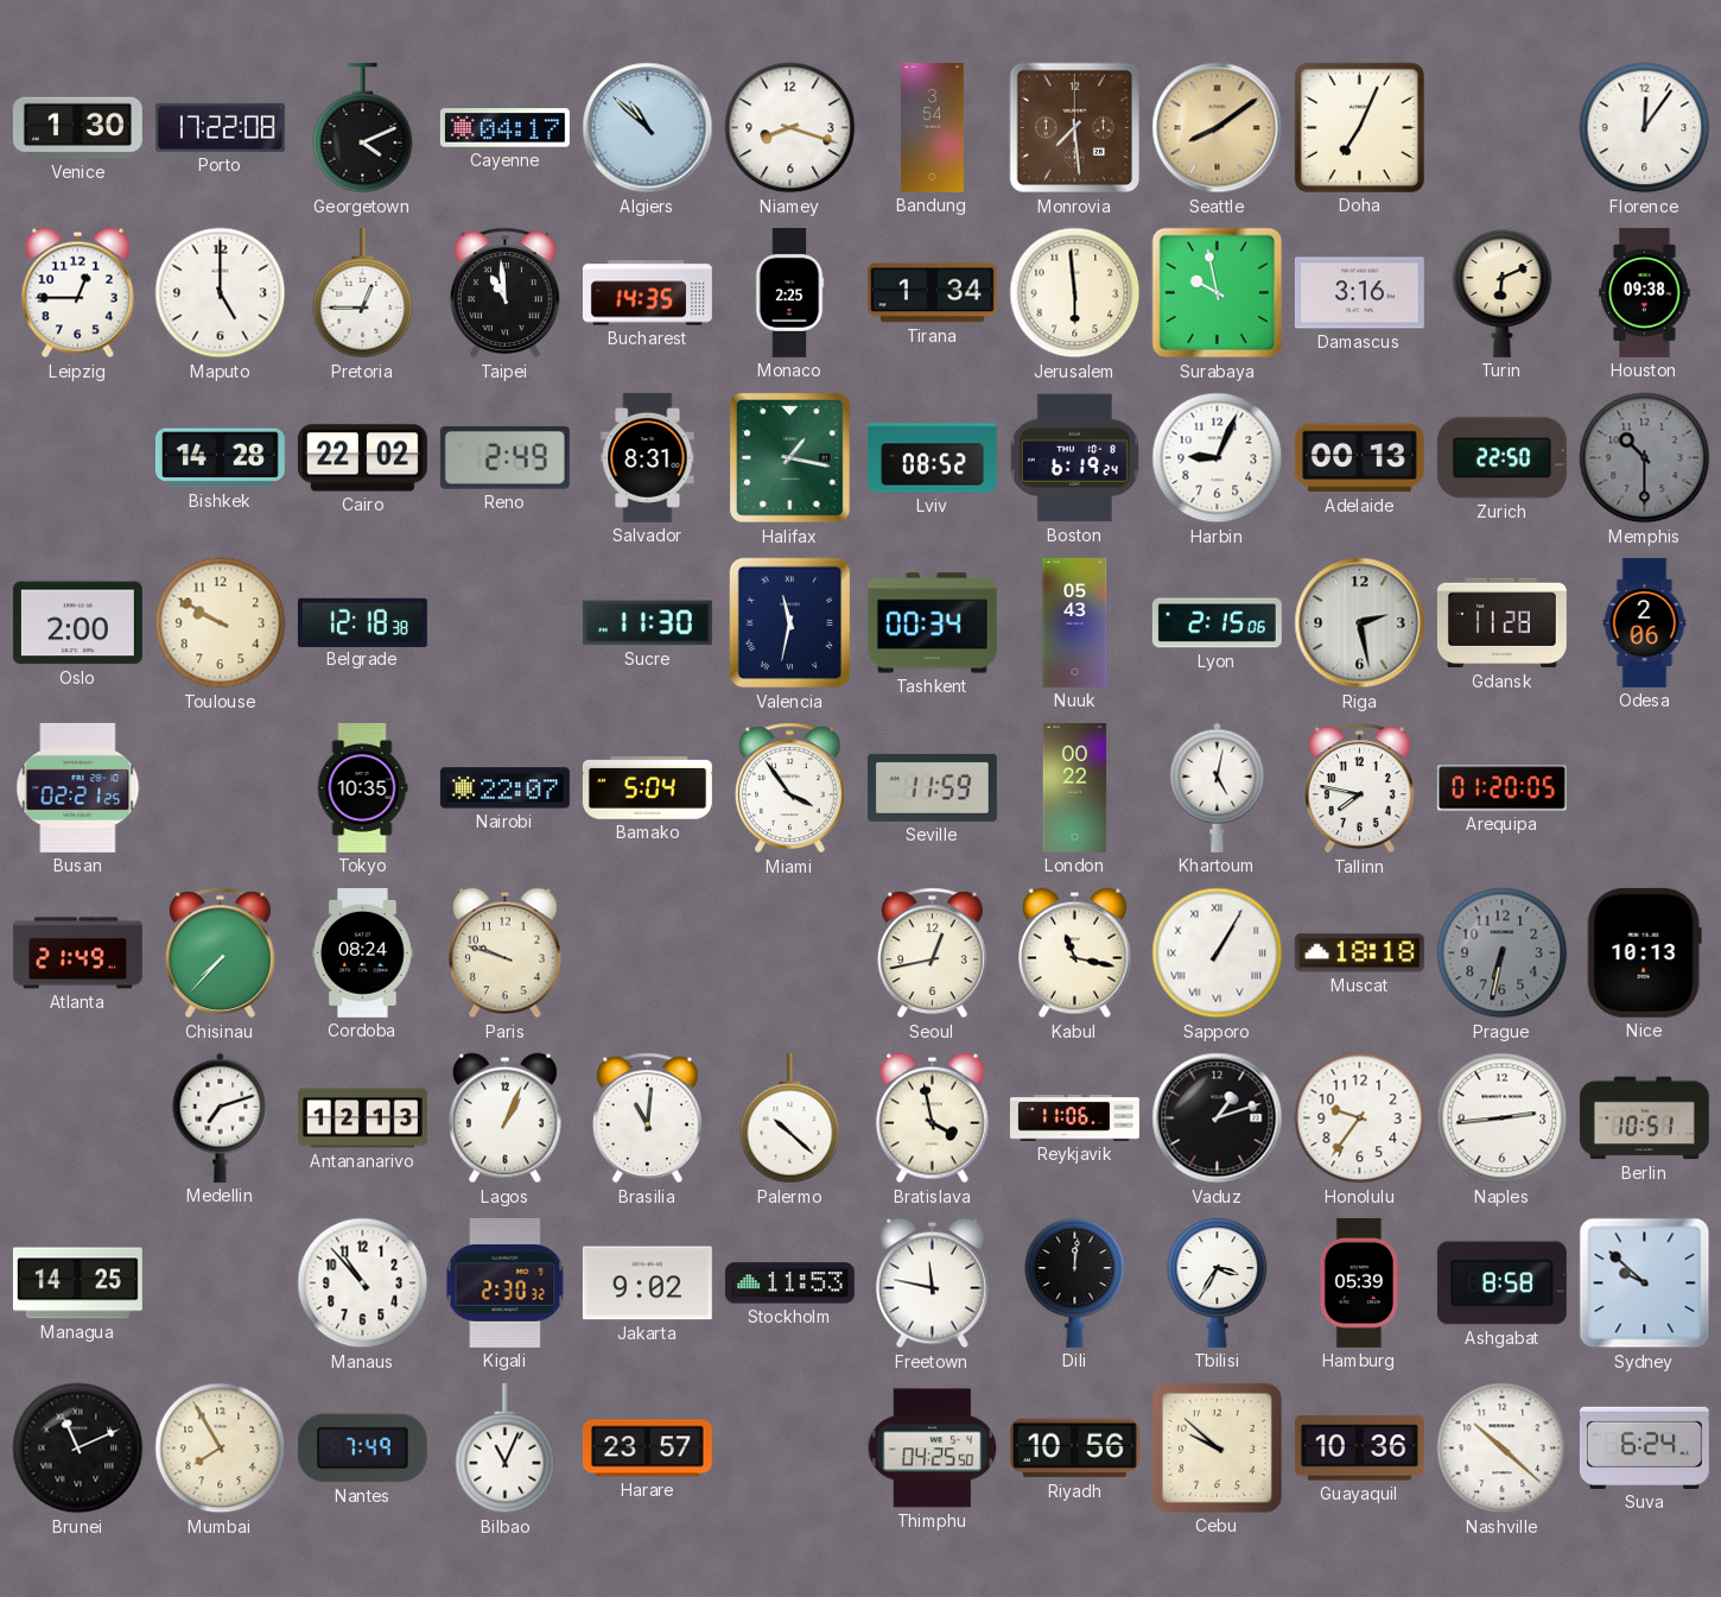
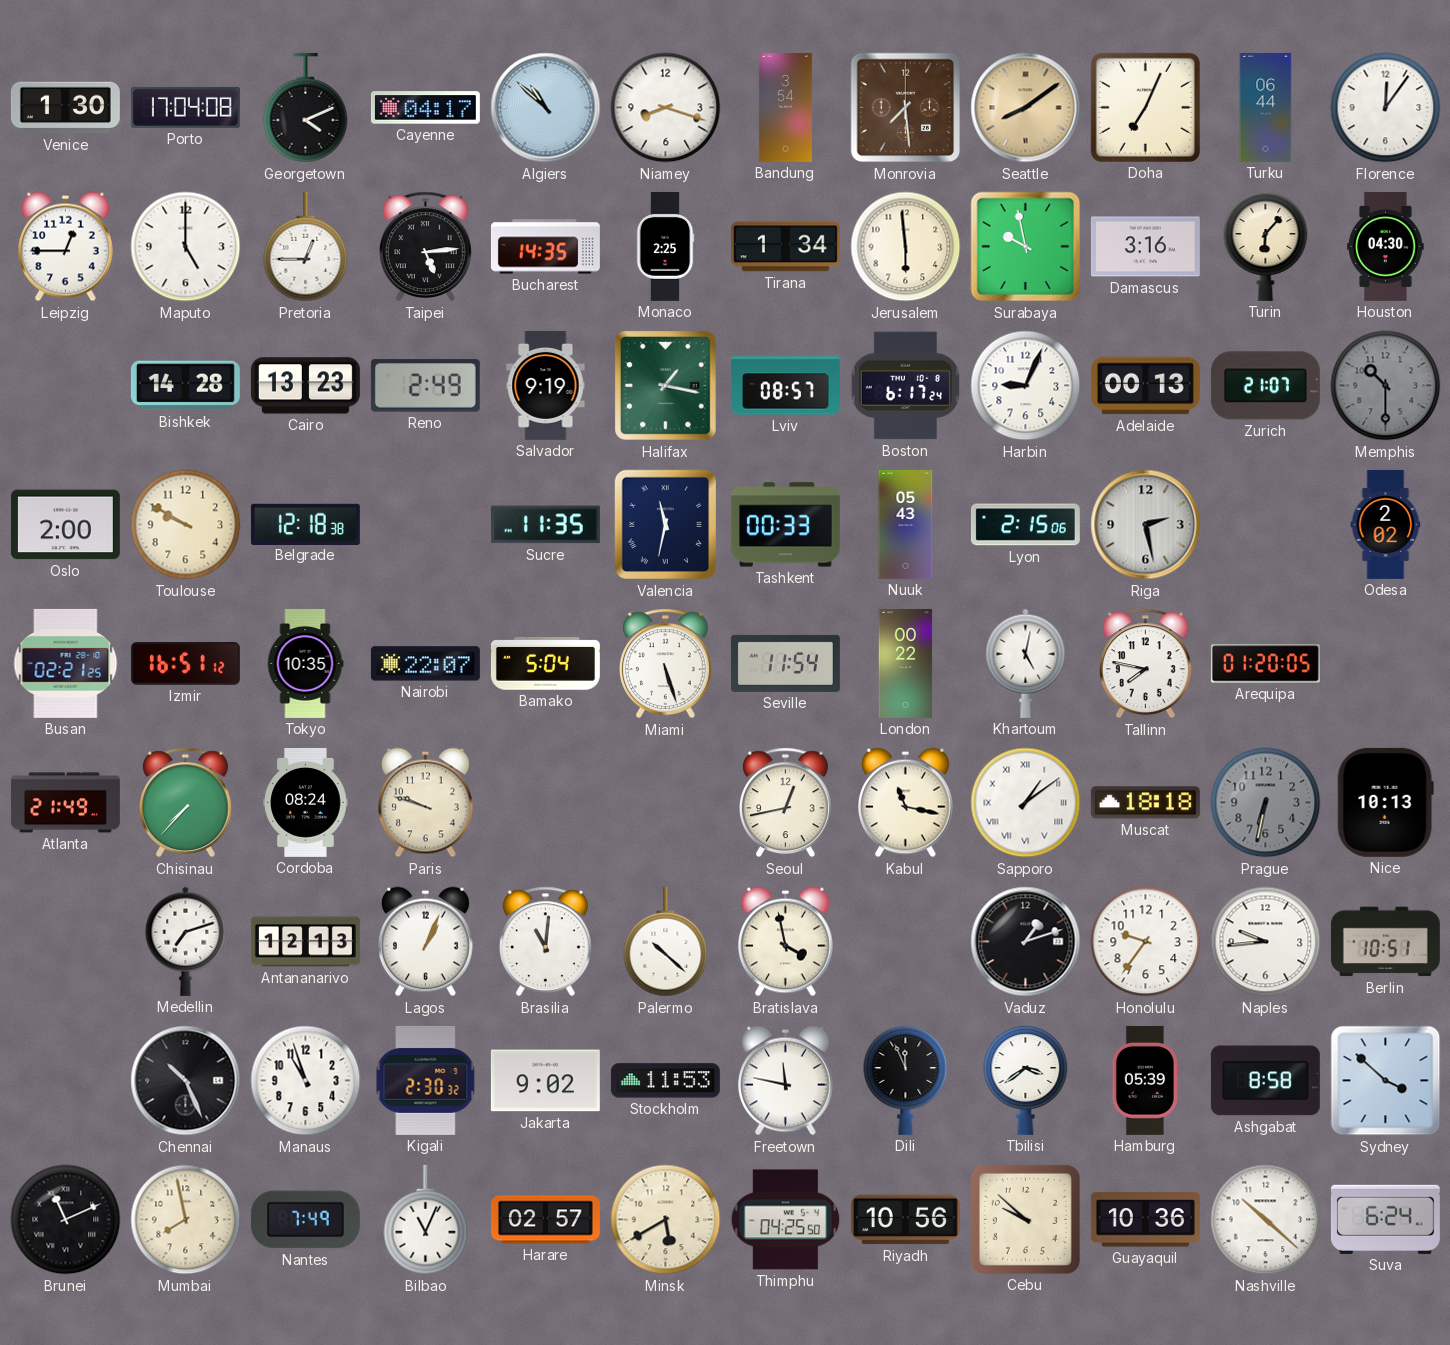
Porto: 17:22 -> 17:04
Turku: none -> 06:44
Taipei: 10:59 -> 5:14
Turin: 6:11 -> 6:07
Houston: 09:38 -> 04:30
Cairo: 22:02 -> 13:23
Salvador: 8:31 -> 9:19
Lviv: 08:52 -> 08:57
Boston: 6:19 -> 6:17
Zurich: 22:50 -> 21:07
Sucre: 11:30 -> 11:35
Tashkent: 00:34 -> 00:33
Gdansk: 11:28 -> none
Odesa: 2:06 -> 2:02
Izmir: none -> 16:51
Miami: 3:54 -> 5:27
Seville: 11:59 -> 11:54
Sapporo: 1:05 -> 1:09
Reykjavik: 11:06 -> none
Naples: 2:44 -> 9:44
Managua: 14:25 -> none
Chennai: none -> 10:26
Manaus: 10:53 -> 10:57
Dili: 12:01 -> 11:56
Tbilisi: 3:35 -> 3:39
Sydney: 9:52 -> 3:52
Mumbai: 7:55 -> 7:58
Harare: 23:57 -> 02:57
Minsk: none -> 5:40
